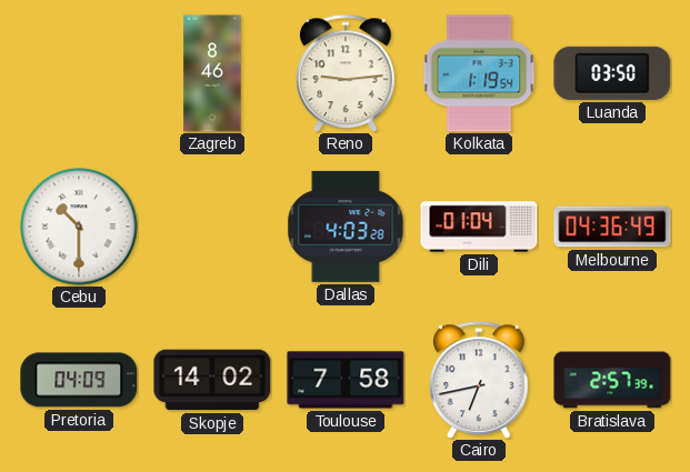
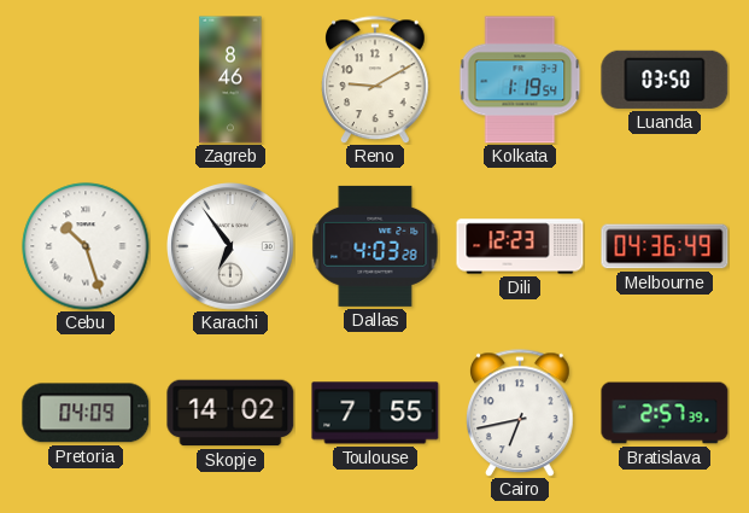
Reno: 9:14 -> 9:10
Cebu: 10:30 -> 10:27
Karachi: none -> 6:54
Dili: 01:04 -> 12:23
Toulouse: 7:58 -> 7:55
